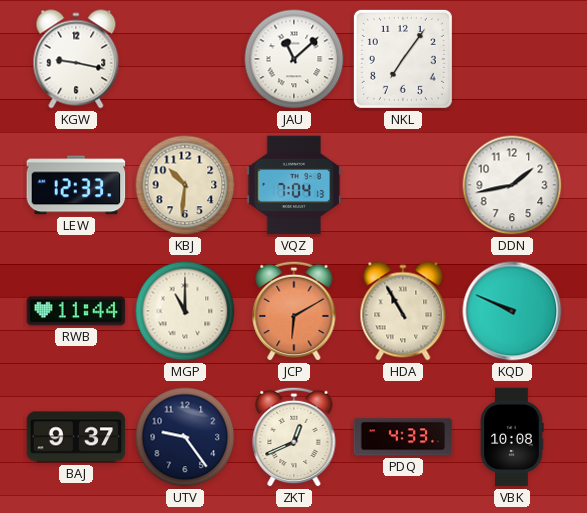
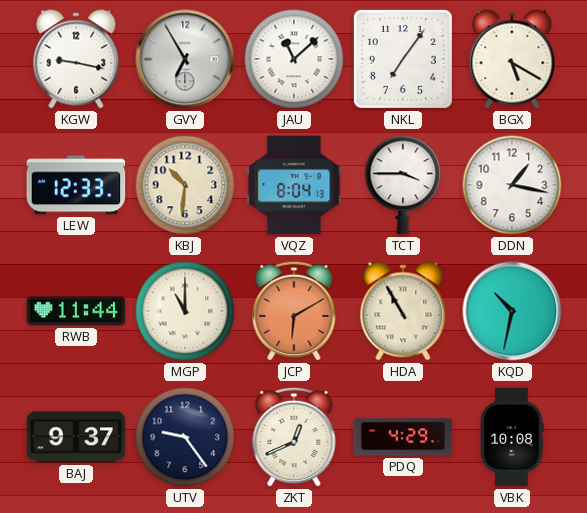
GVY: none -> 6:55
BGX: none -> 5:20
VQZ: 7:04 -> 8:04
TCT: none -> 3:45
DDN: 1:43 -> 1:17
KQD: 9:49 -> 10:32
PDQ: 4:33 -> 4:29
